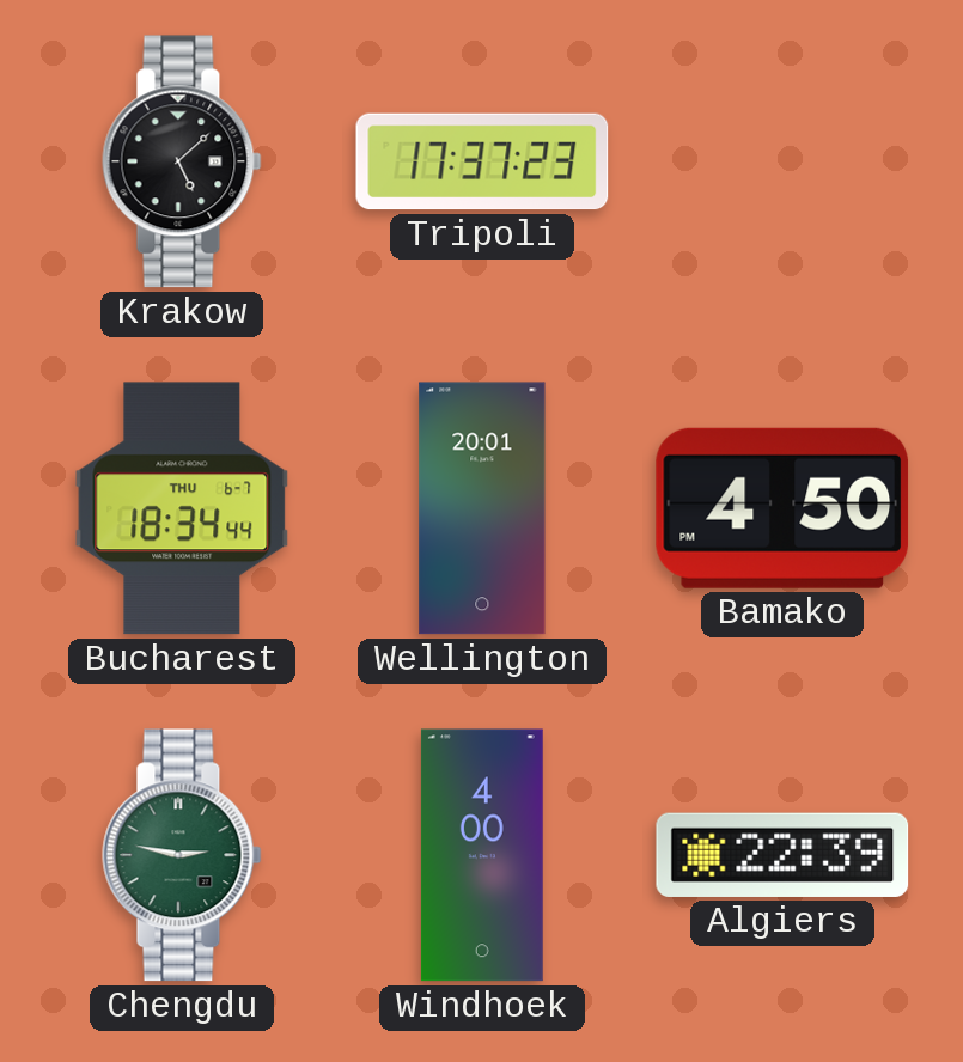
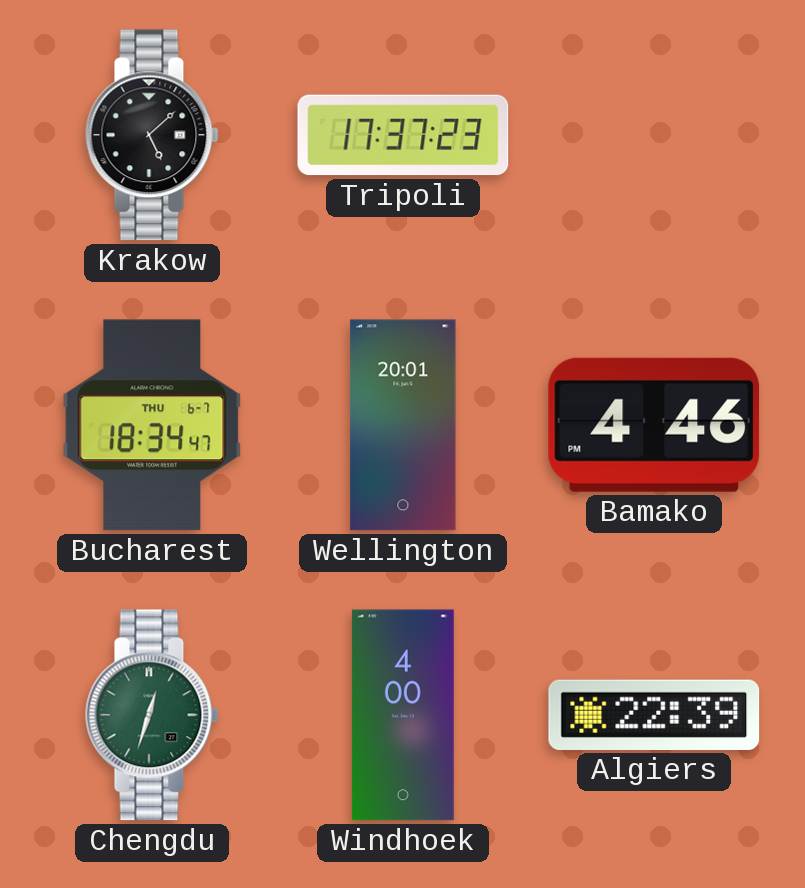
Bucharest: 18:34:44 -> 18:34:47
Bamako: 4:50 -> 4:46
Chengdu: 2:47 -> 12:33
